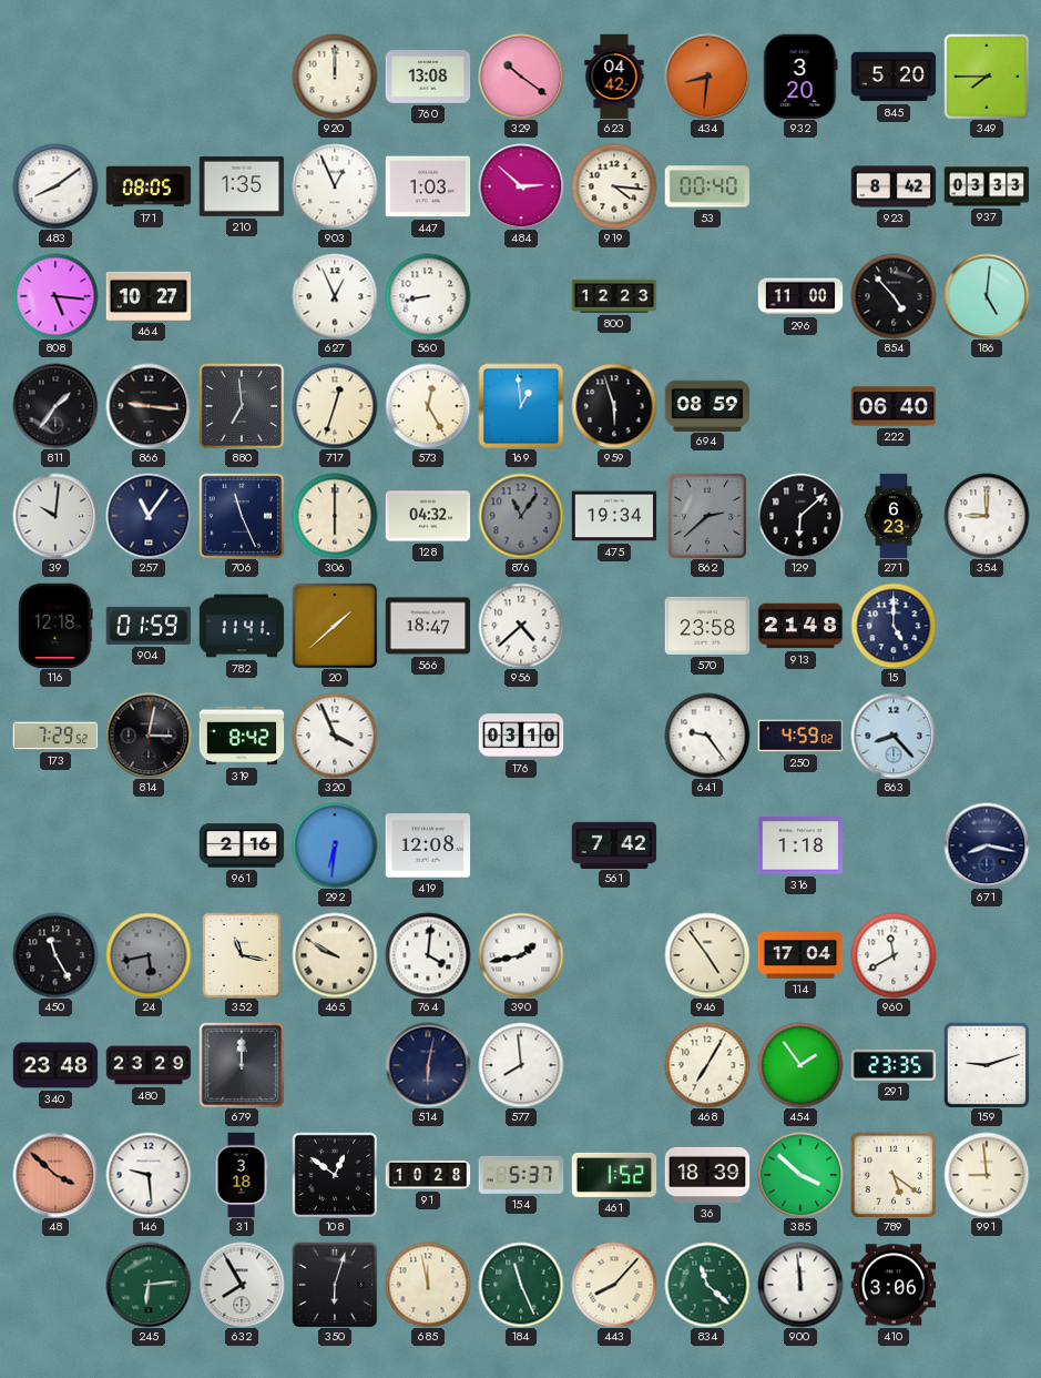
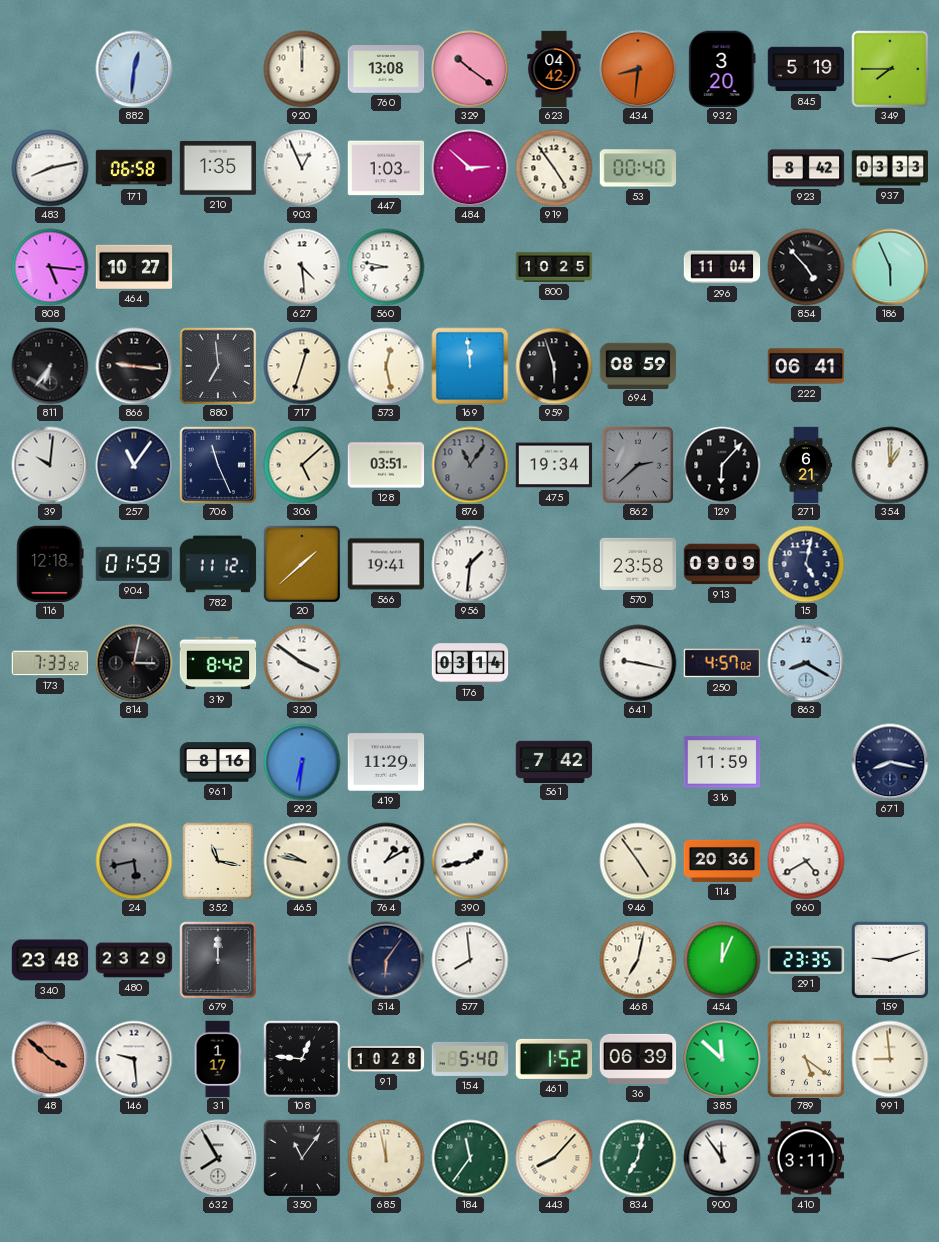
882: none -> 12:31
845: 5:20 -> 5:19
483: 8:09 -> 8:13
171: 08:05 -> 06:58
919: 4:16 -> 4:54
627: 12:56 -> 4:29
560: 8:43 -> 8:47
800: 12:23 -> 10:25
296: 11:00 -> 11:04
186: 5:01 -> 5:56
811: 1:36 -> 6:36
573: 12:25 -> 12:28
169: 12:59 -> 11:59
222: 06:40 -> 06:41
306: 6:00 -> 5:08
128: 04:32 -> 03:51
129: 6:08 -> 6:07
271: 6:23 -> 6:21
354: 9:00 -> 1:00
782: 11:41 -> 11:12
566: 18:47 -> 19:41
956: 4:38 -> 1:31
913: 21:48 -> 09:09
15: 5:00 -> 5:02
173: 7:29 -> 7:33
320: 3:56 -> 3:51
176: 03:10 -> 03:14
641: 9:24 -> 9:17
250: 4:59 -> 4:57
863: 8:23 -> 8:20
961: 2:16 -> 8:16
419: 12:08 -> 11:29
316: 1:18 -> 11:59
450: 11:25 -> none
465: 9:50 -> 9:47
764: 4:01 -> 1:10
114: 17:04 -> 20:36
960: 11:40 -> 4:40
514: 6:02 -> 6:06
468: 7:05 -> 7:02
454: 1:54 -> 12:04
31: 3:18 -> 1:17
108: 12:51 -> 12:46
154: 5:37 -> 5:40
36: 18:39 -> 06:39
385: 3:52 -> 11:52
245: 6:14 -> none
350: 6:03 -> 11:06
184: 11:26 -> 11:36
834: 11:22 -> 7:02
900: 11:59 -> 11:54
410: 3:06 -> 3:11
